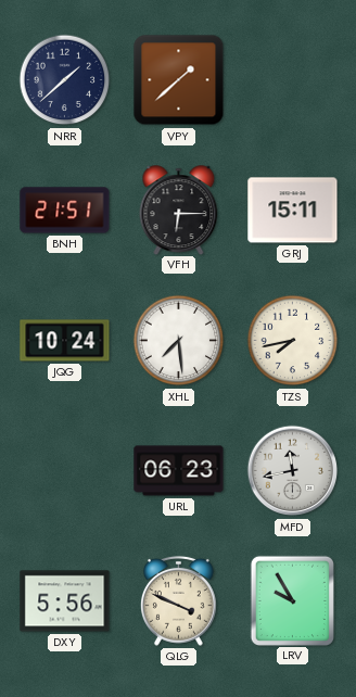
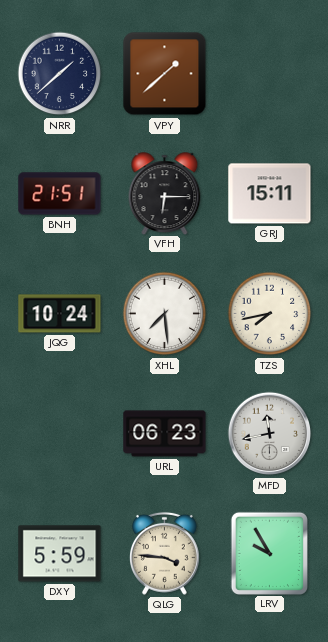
DXY: 5:56 -> 5:59
QLG: 3:49 -> 3:46
